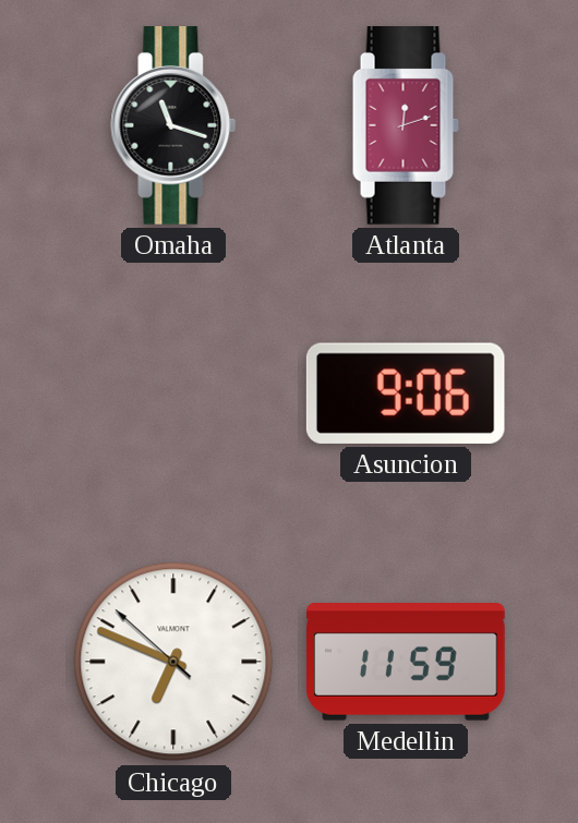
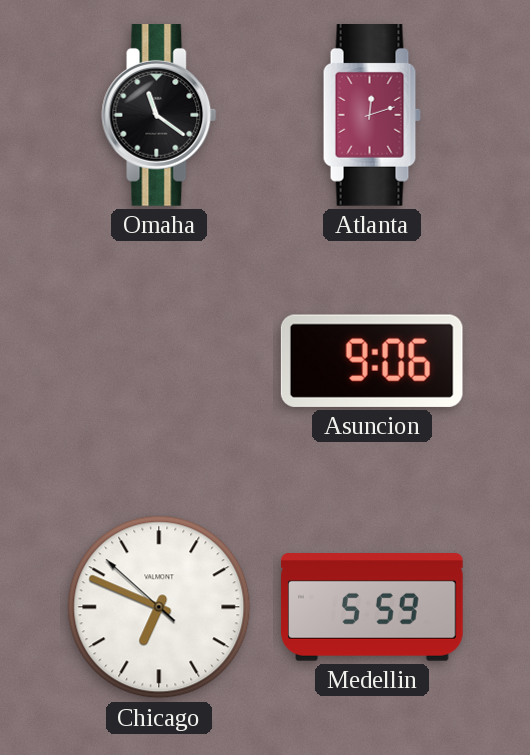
Omaha: 11:18 -> 11:21
Medellin: 11:59 -> 5:59
